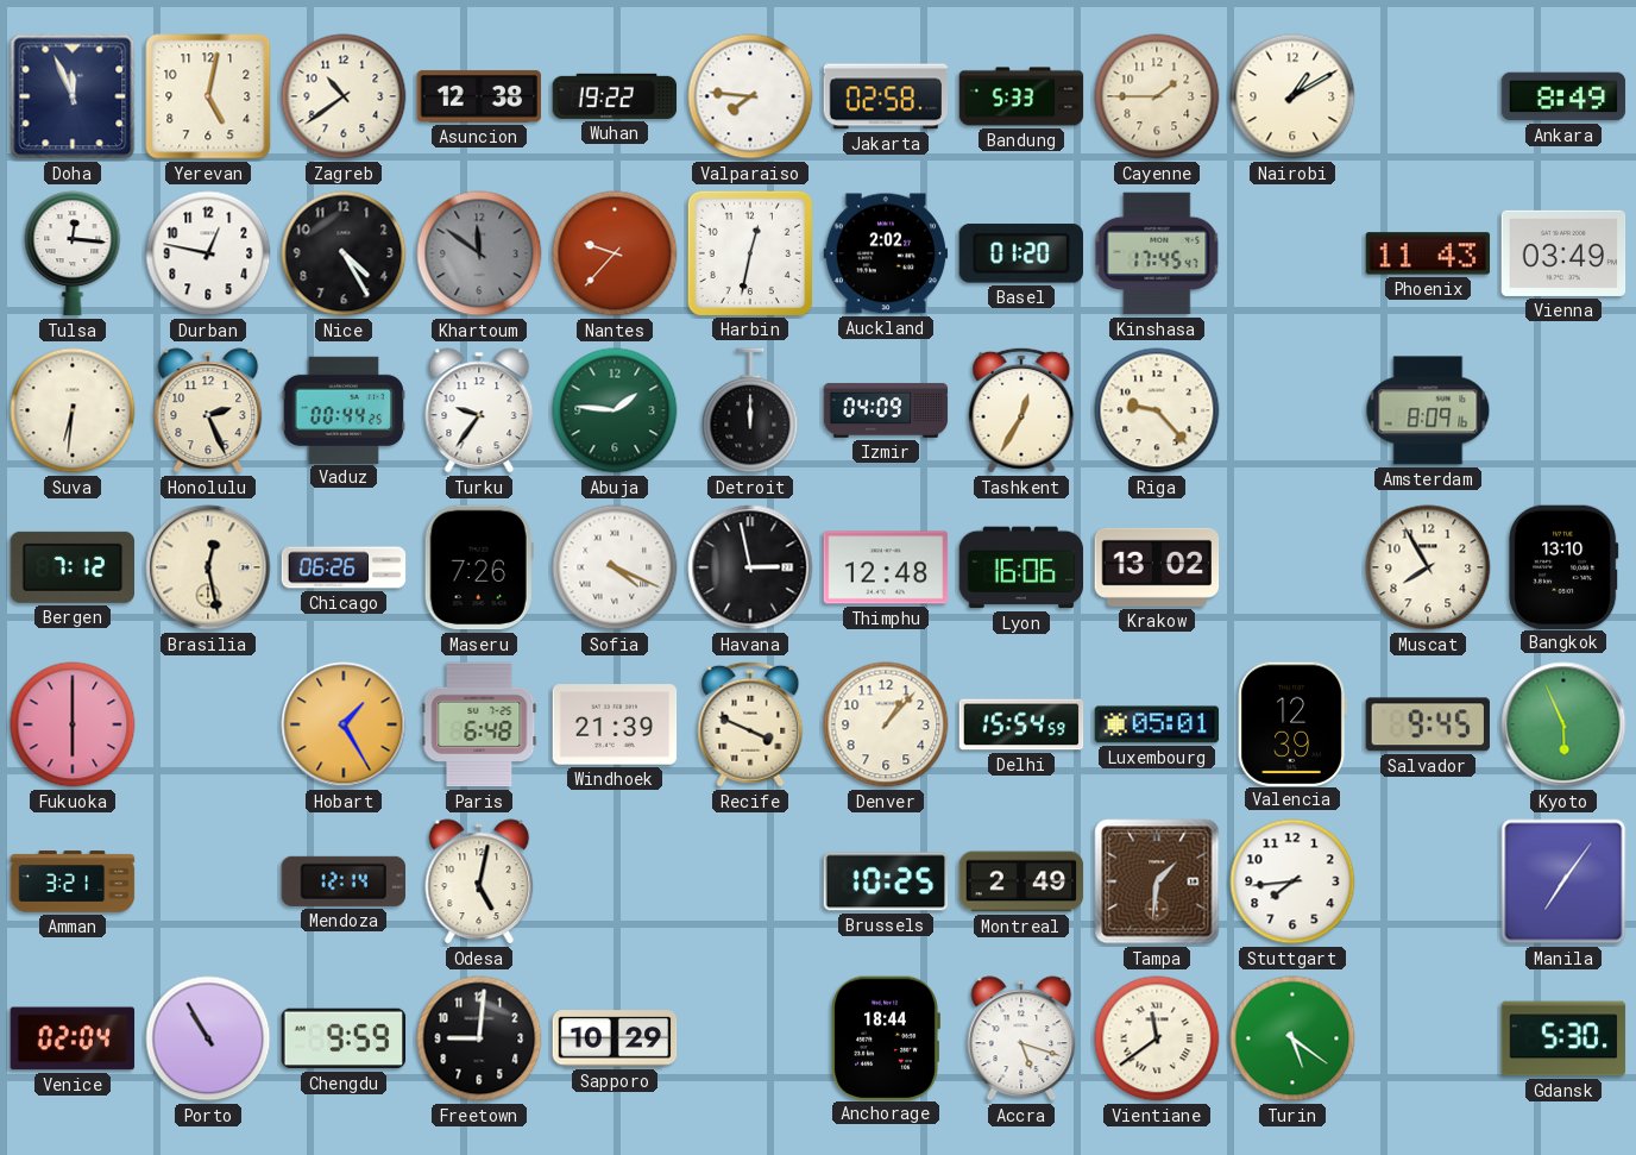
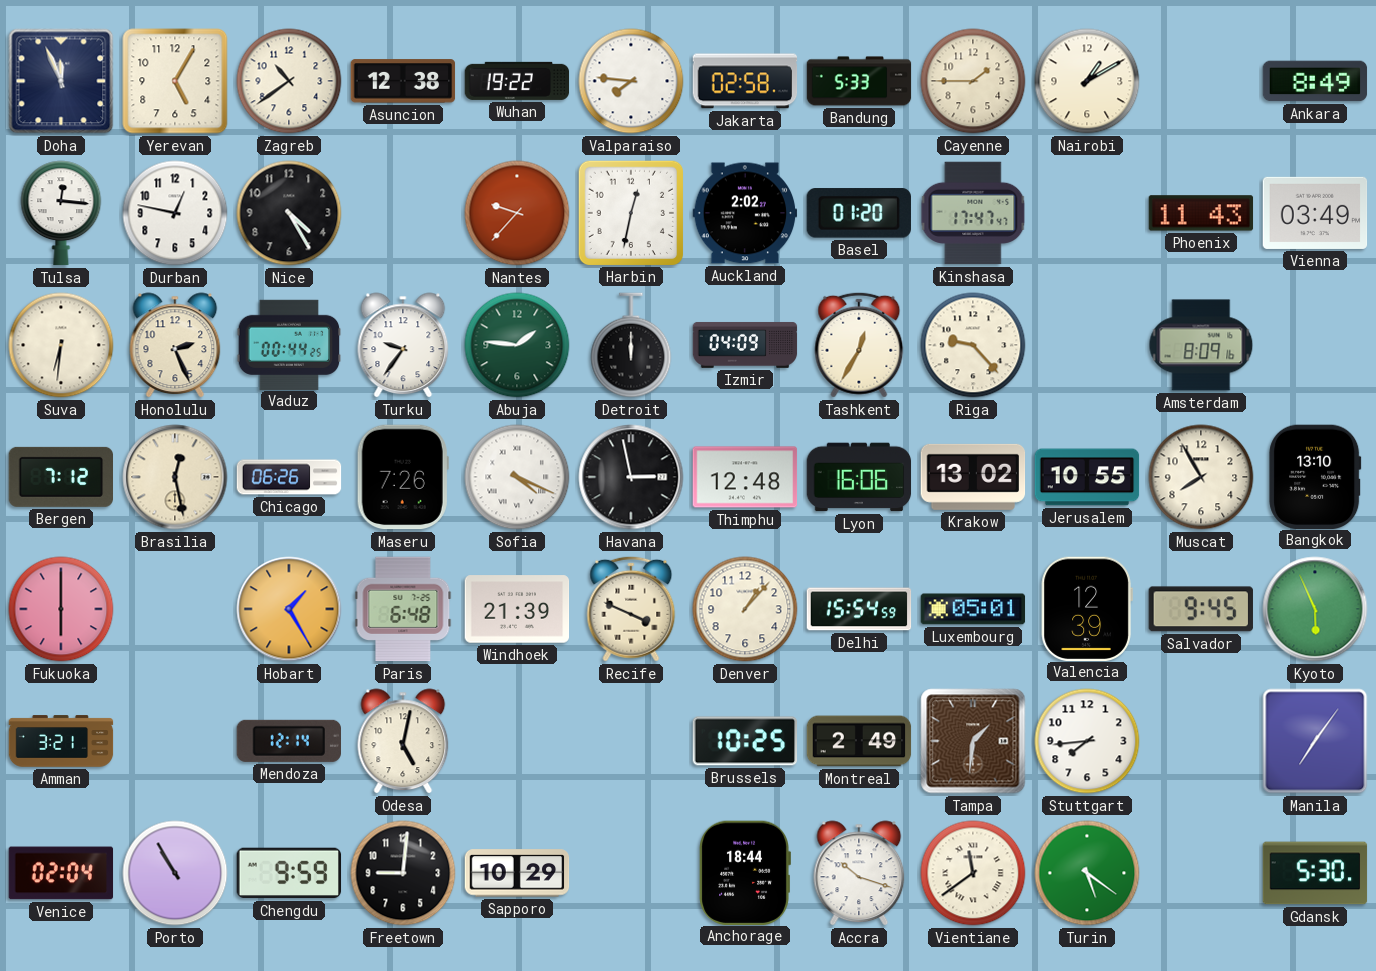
Yerevan: 5:02 -> 5:05
Khartoum: 11:51 -> none
Kinshasa: 17:45 -> 17:47
Jerusalem: none -> 10:55
Accra: 5:18 -> 10:18
